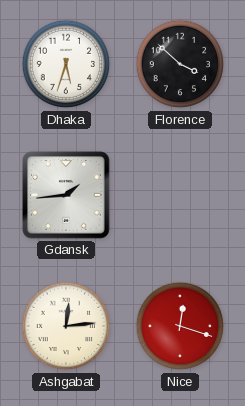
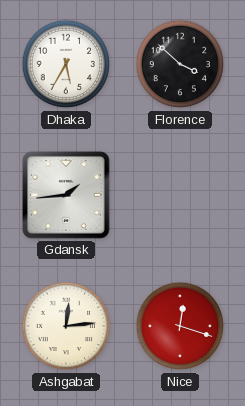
Dhaka: 5:33 -> 5:35
